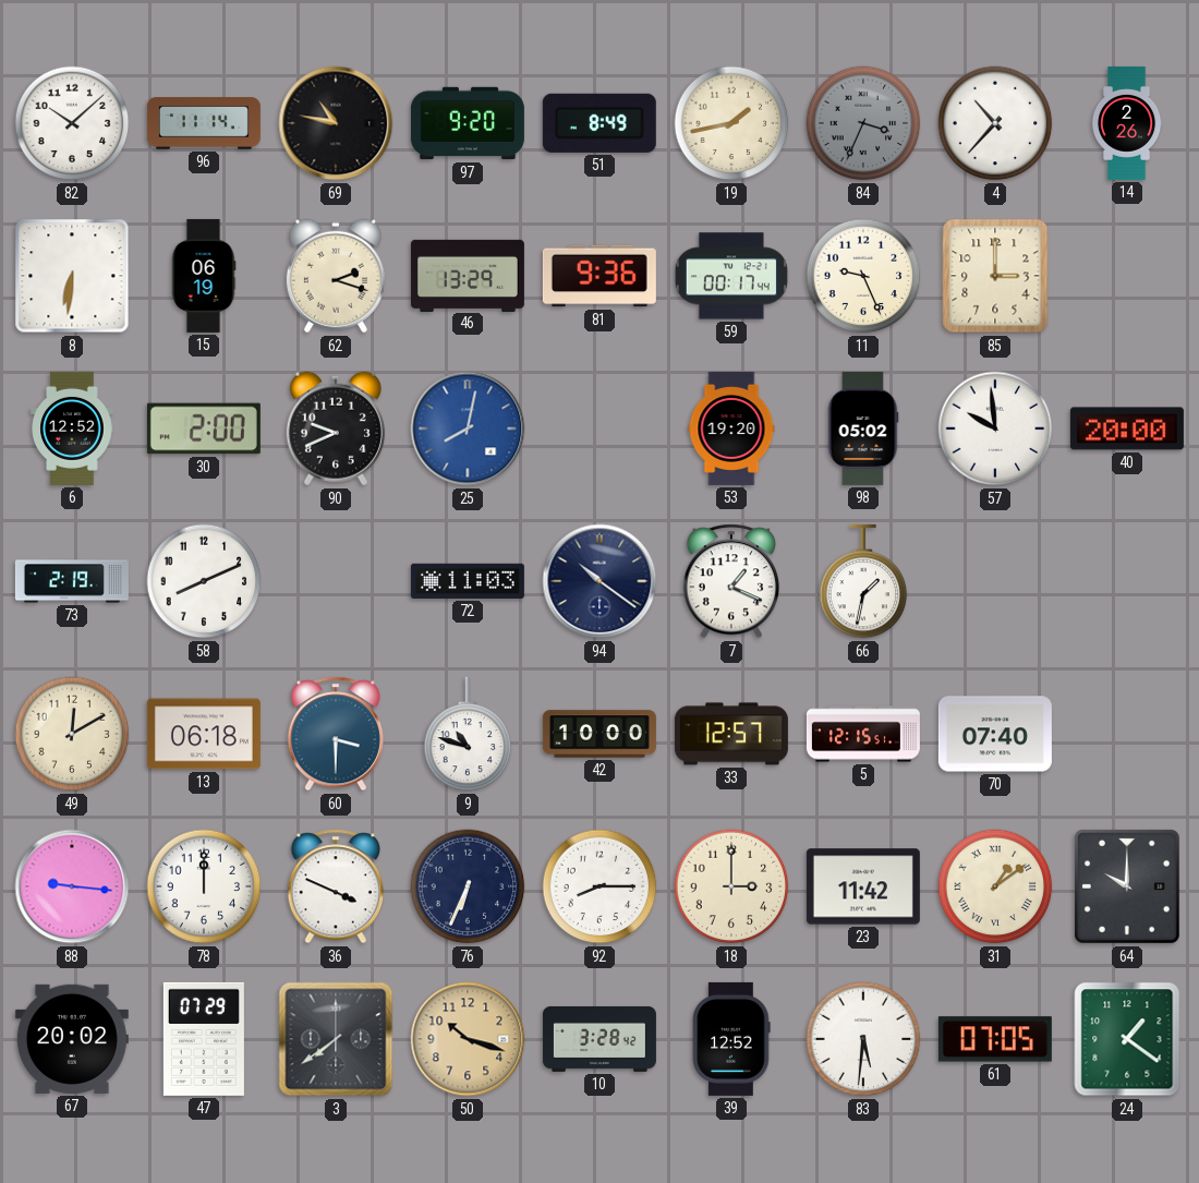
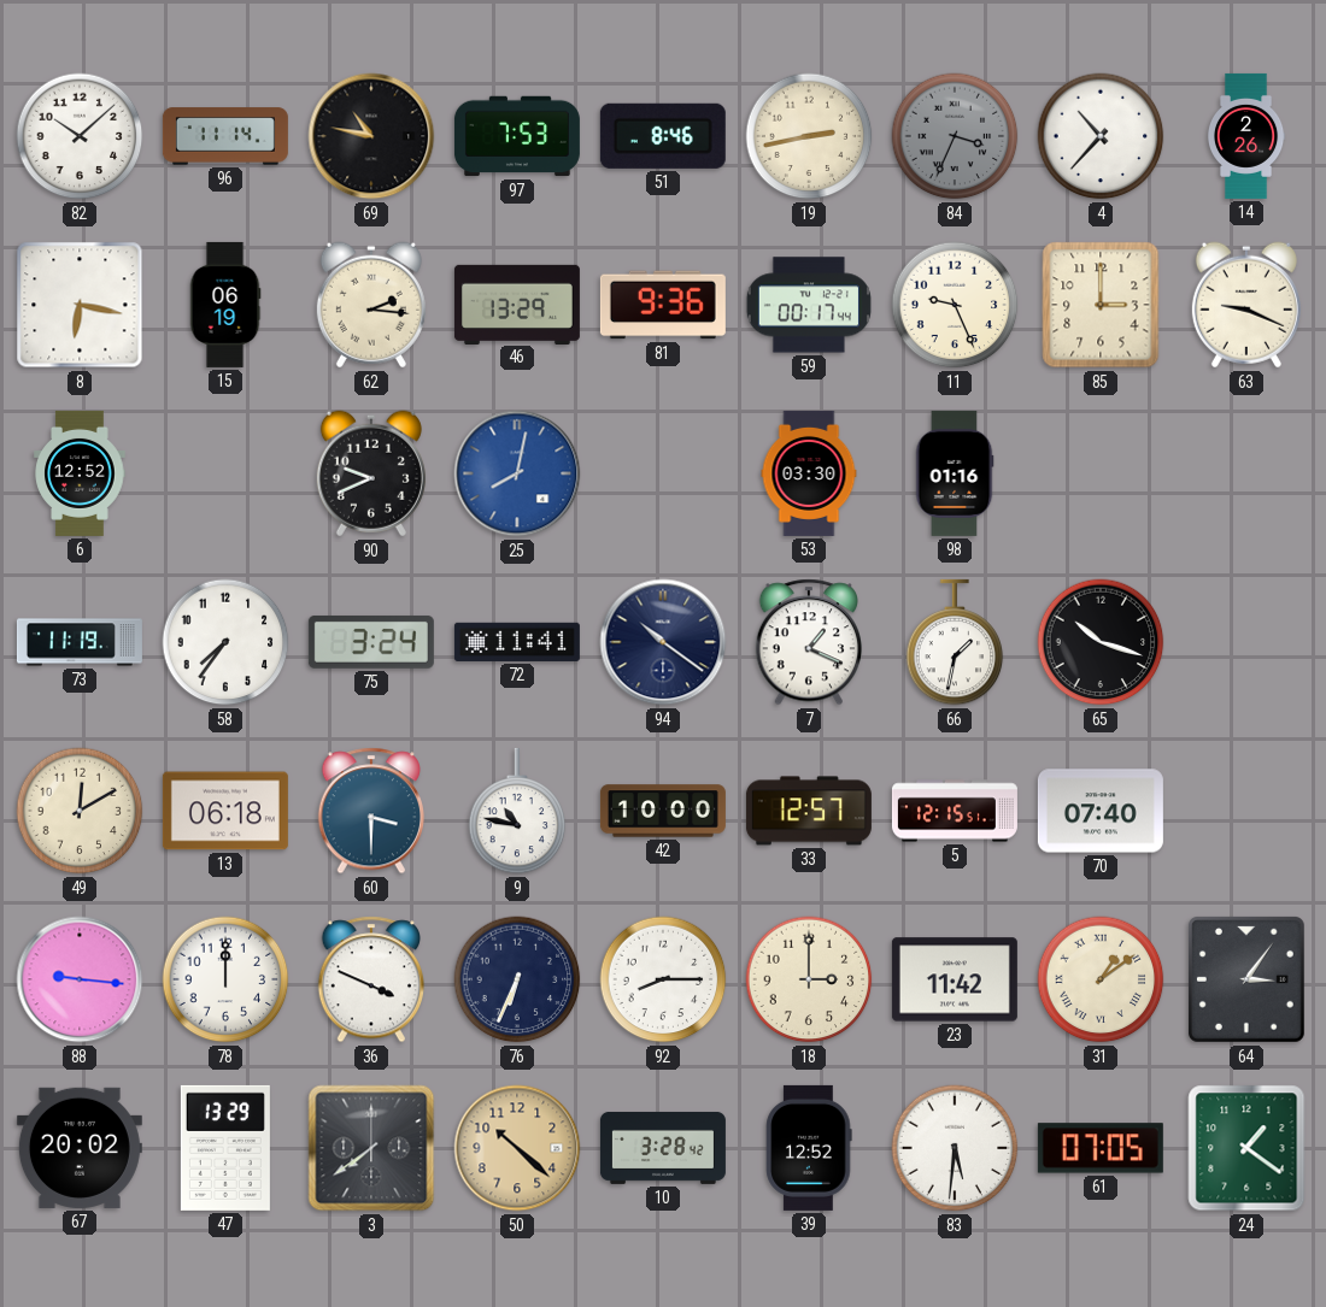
97: 9:20 -> 7:53
51: 8:49 -> 8:46
19: 1:43 -> 2:43
8: 6:31 -> 6:17
62: 2:18 -> 2:16
63: none -> 9:19
30: 2:00 -> none
53: 19:20 -> 03:30
98: 05:02 -> 01:16
57: 9:59 -> none
40: 20:00 -> none
73: 2:19 -> 11:19
58: 8:11 -> 7:36
75: none -> 3:24
72: 11:03 -> 11:41
65: none -> 10:18
9: 10:48 -> 10:47
64: 10:00 -> 3:06
47: 07:29 -> 13:29
50: 10:18 -> 10:22
